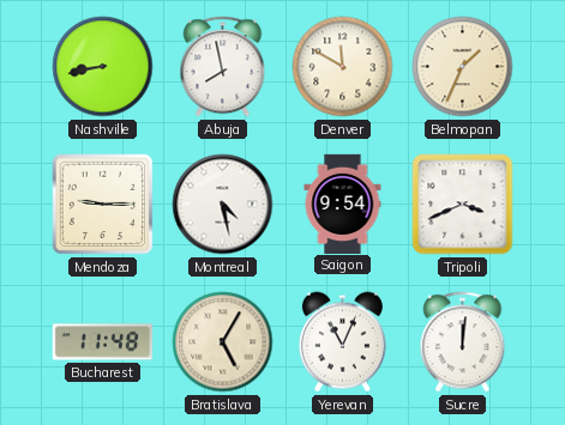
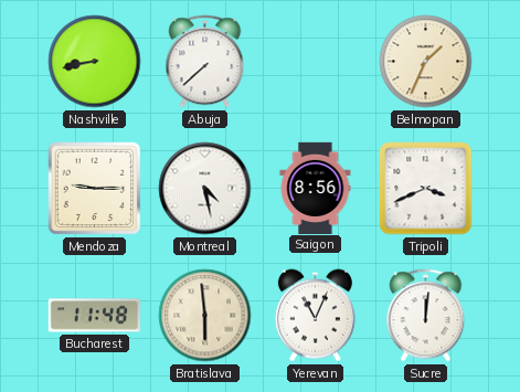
Abuja: 7:58 -> 7:38
Denver: 11:50 -> none
Saigon: 9:54 -> 8:56
Bratislava: 5:05 -> 5:59
